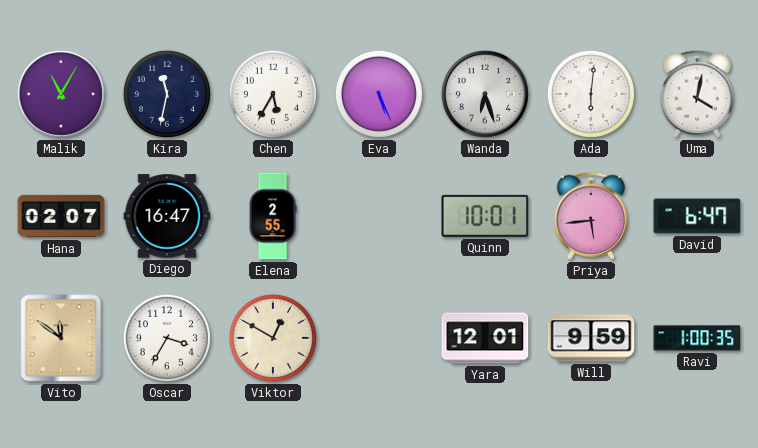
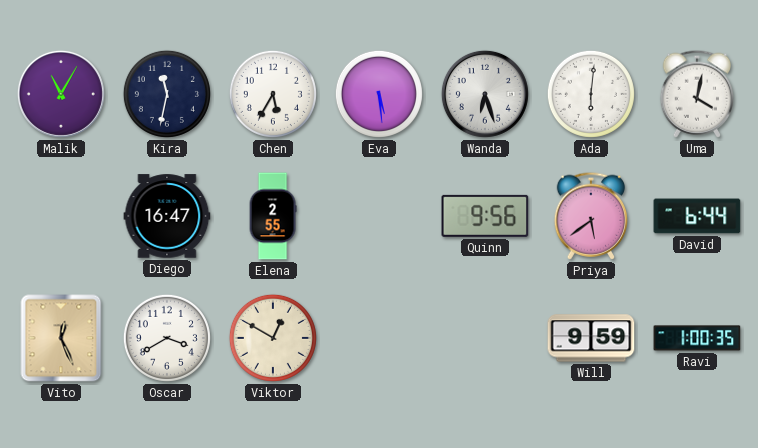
Eva: 5:26 -> 5:29
Hana: 02:07 -> none
Quinn: 10:01 -> 9:56
Priya: 5:44 -> 5:39
David: 6:47 -> 6:44
Vito: 11:51 -> 12:26
Oscar: 3:35 -> 3:40
Yara: 12:01 -> none
